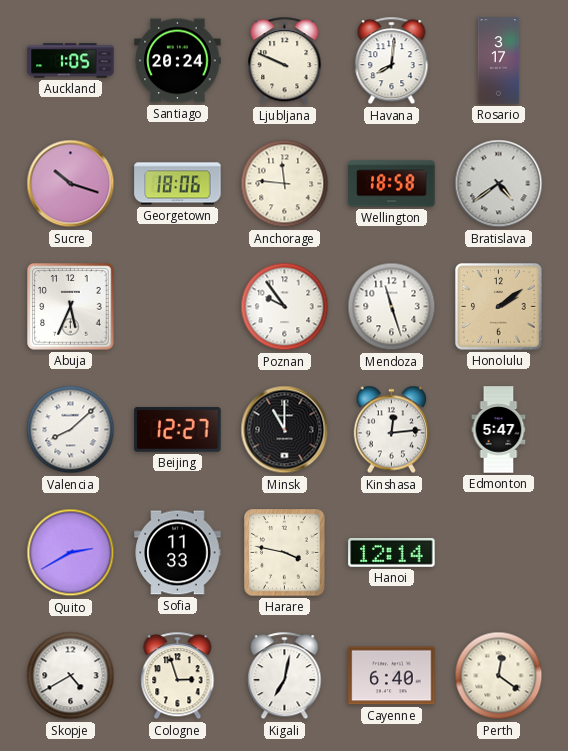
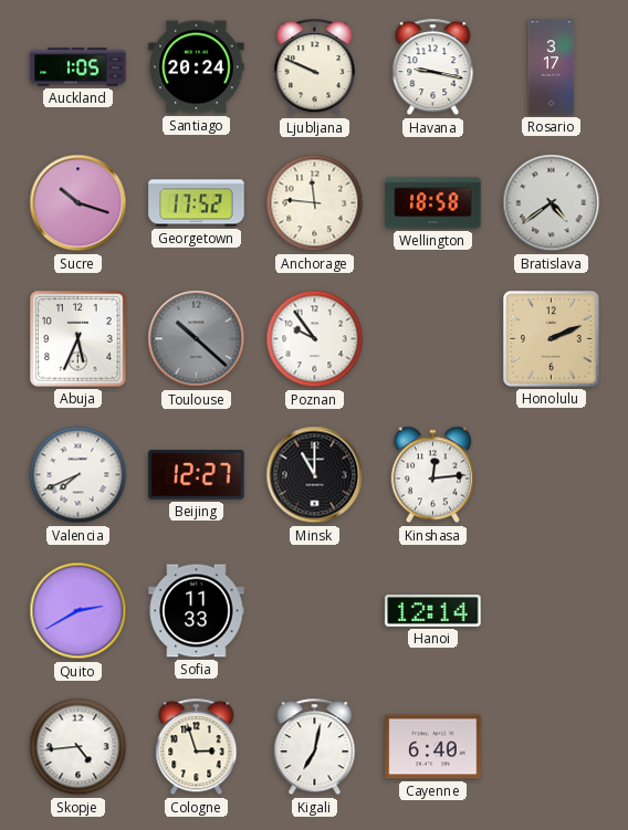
Havana: 8:01 -> 9:17
Georgetown: 18:06 -> 17:52
Toulouse: none -> 10:22
Mendoza: 11:27 -> none
Honolulu: 2:09 -> 2:11
Valencia: 8:08 -> 7:41
Edmonton: 5:47 -> none
Harare: 3:47 -> none
Skopje: 4:40 -> 4:44
Perth: 12:21 -> none
